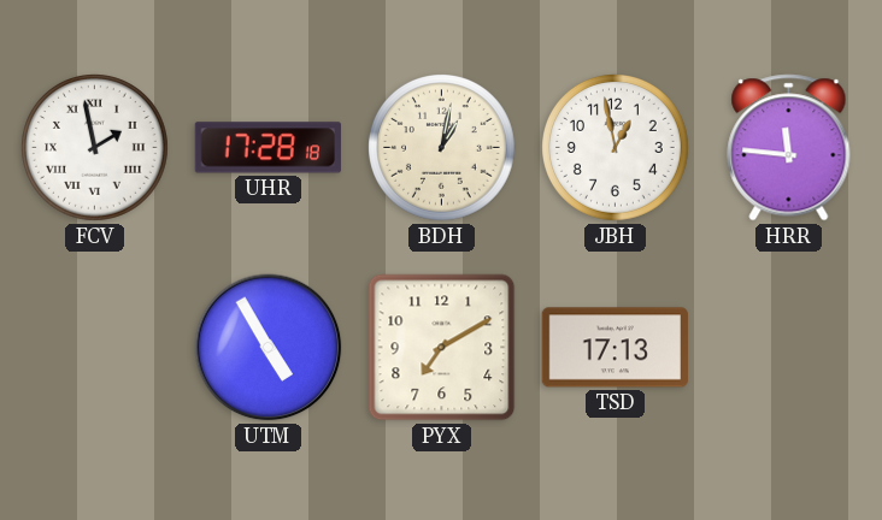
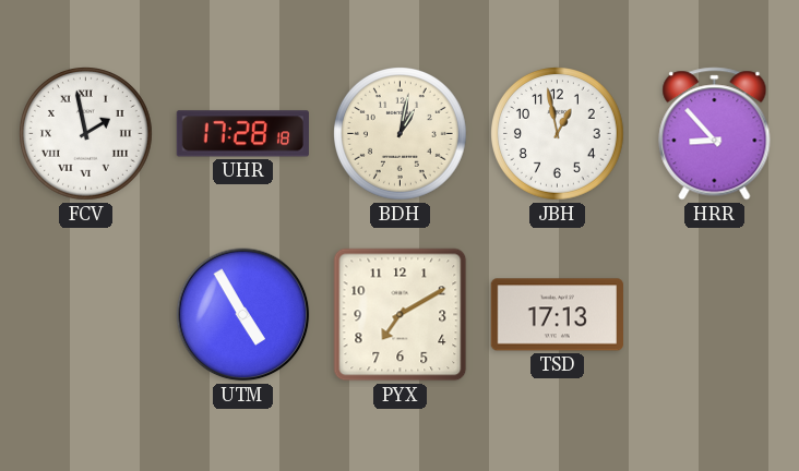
HRR: 11:46 -> 8:53
